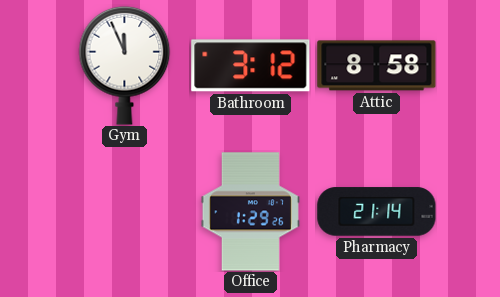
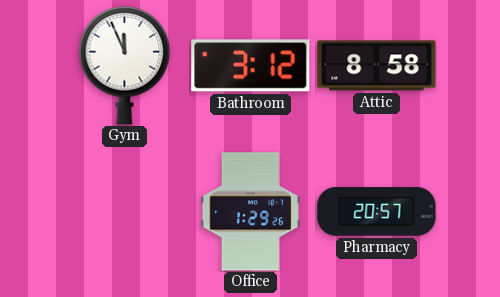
Pharmacy: 21:14 -> 20:57
